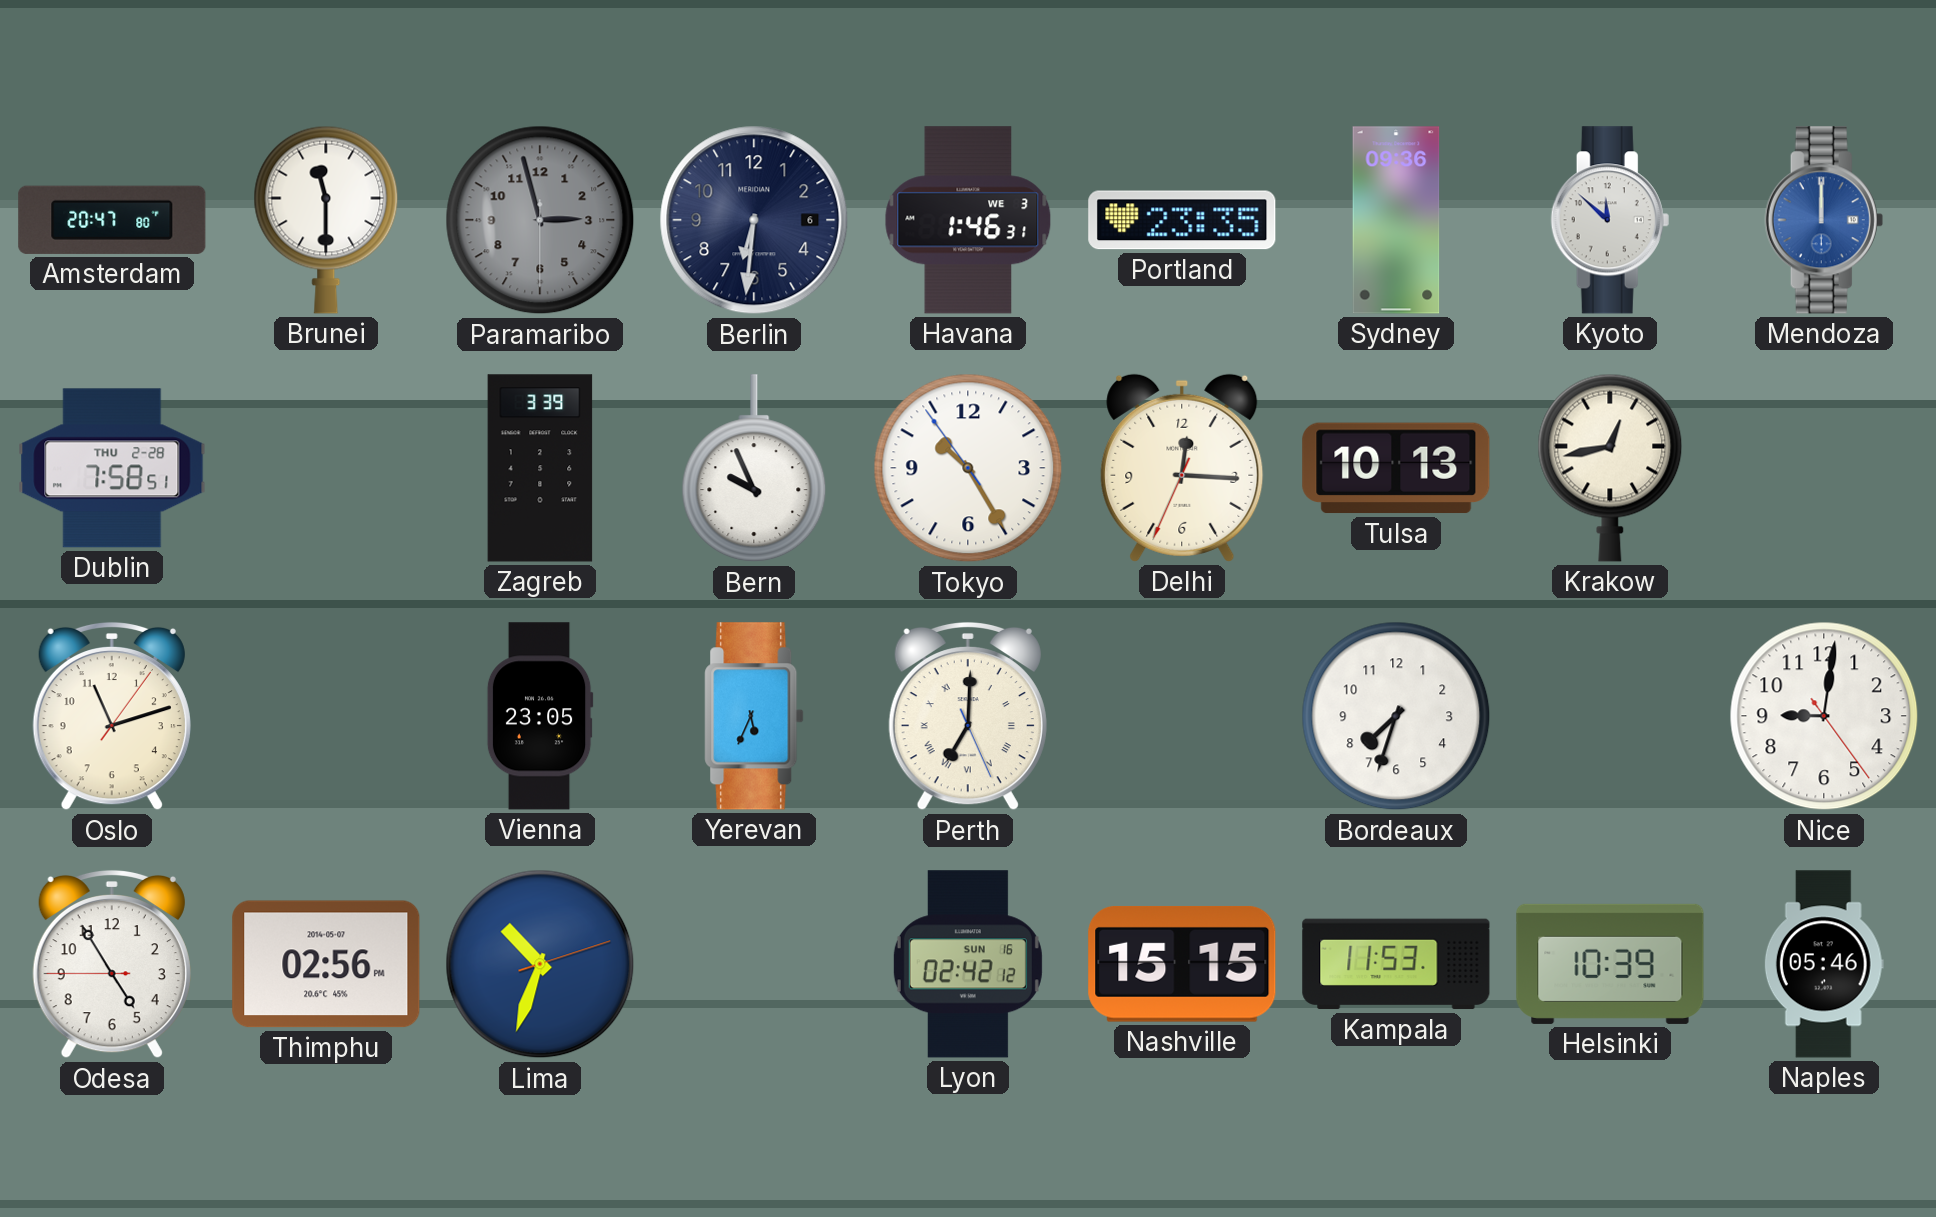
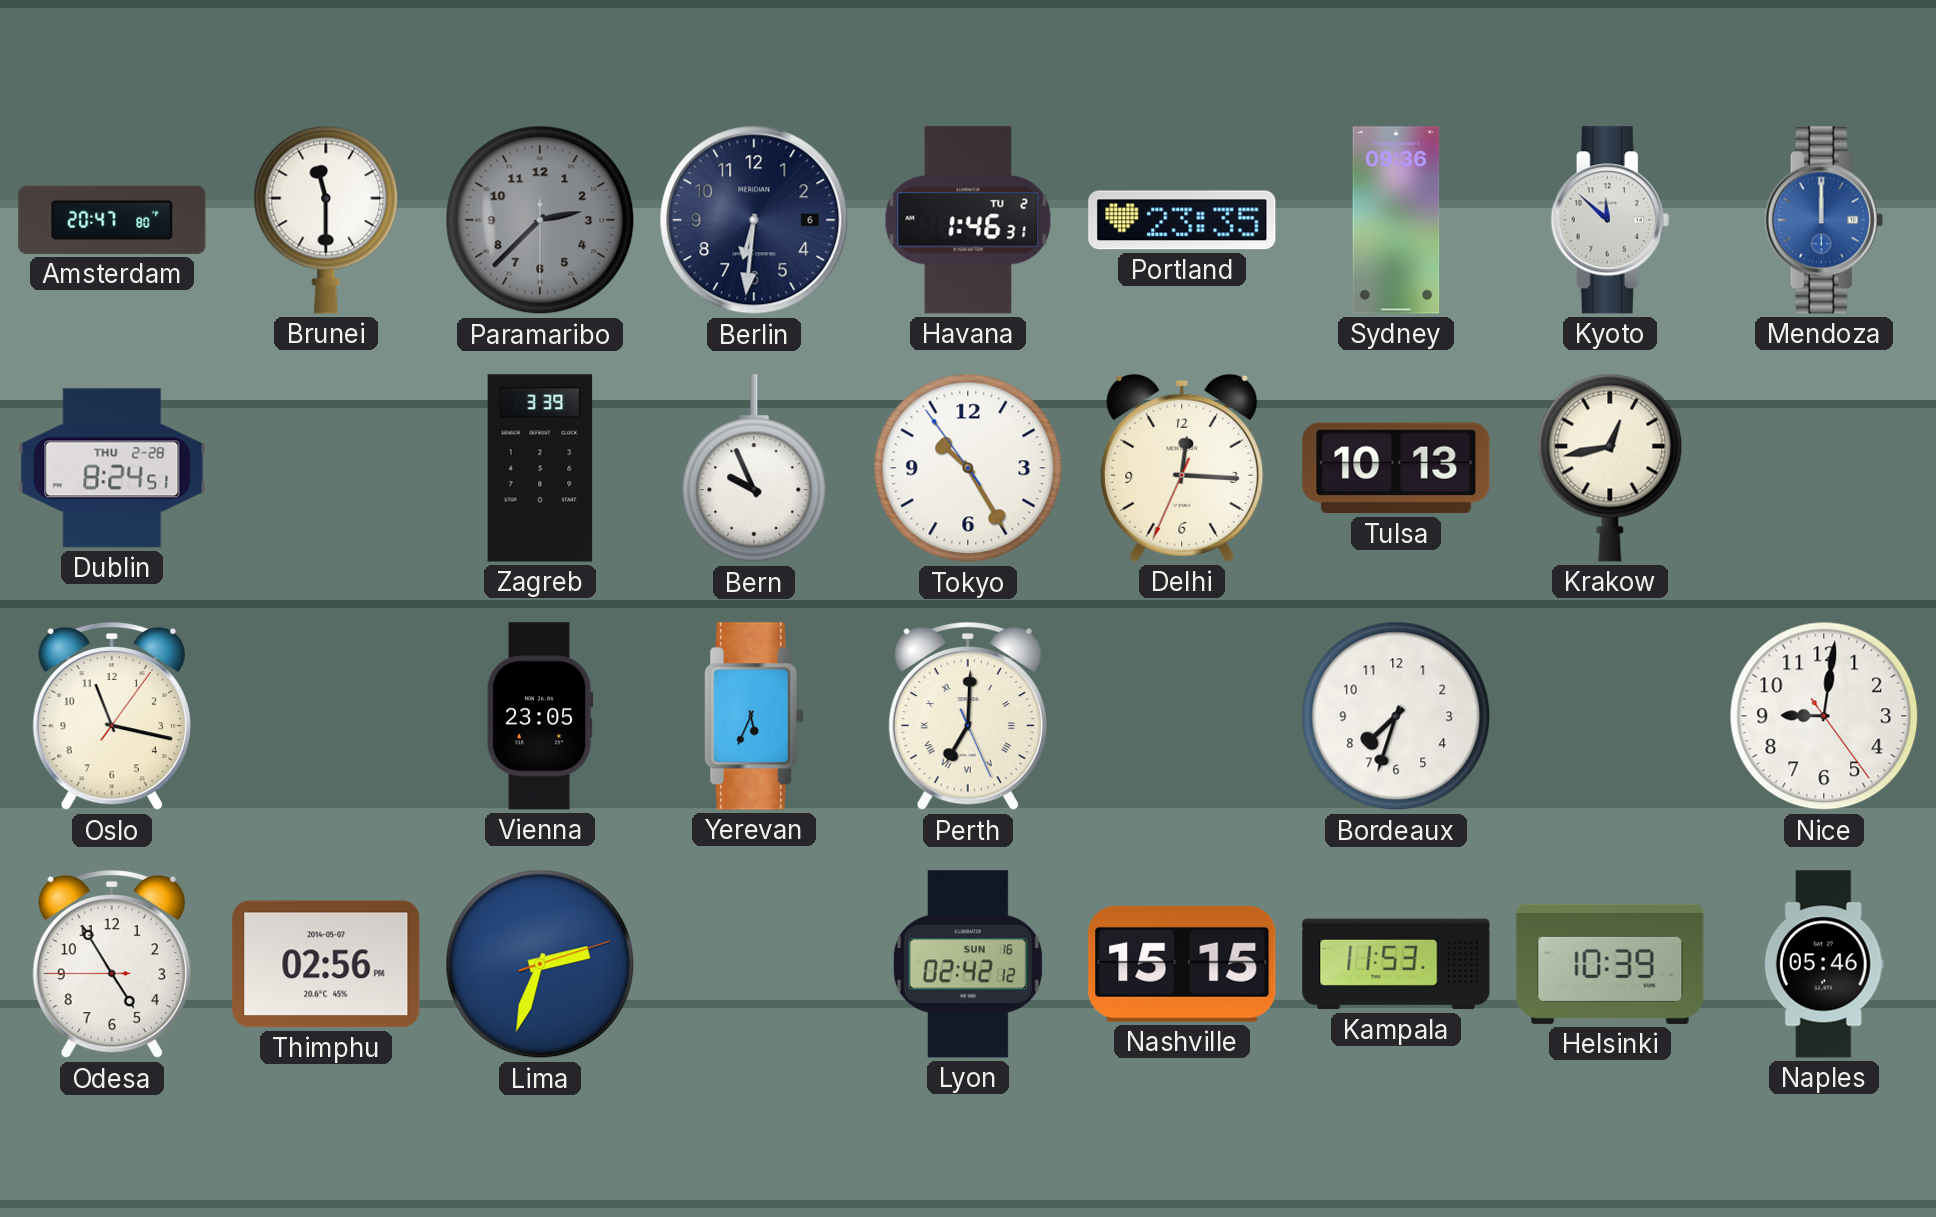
Paramaribo: 2:57 -> 2:37
Havana date: WE 3 -> TU 2
Dublin: 7:58 -> 8:24
Oslo: 11:12 -> 11:17
Lima: 10:33 -> 2:33
